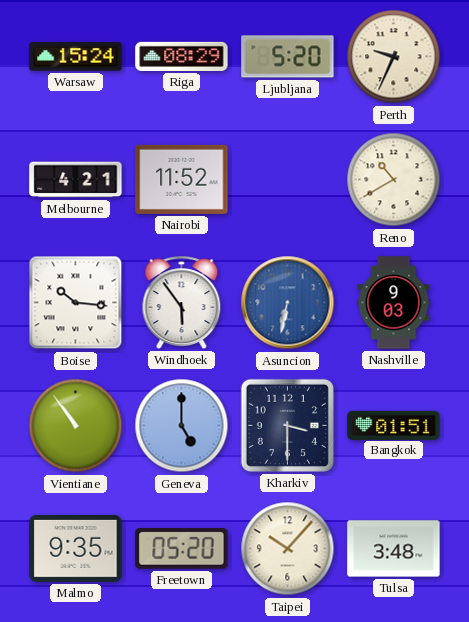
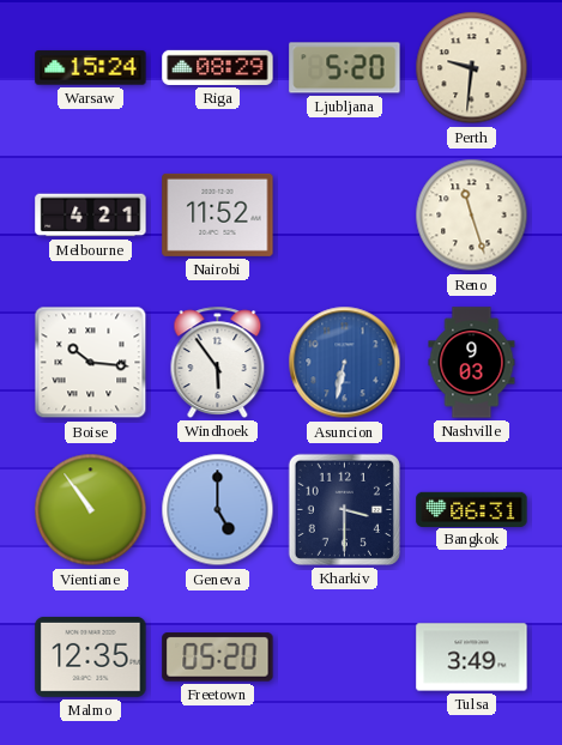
Perth: 9:34 -> 9:31
Reno: 10:40 -> 11:27
Bangkok: 01:51 -> 06:31
Malmo: 9:35 -> 12:35
Taipei: 10:07 -> none
Tulsa: 3:48 -> 3:49
